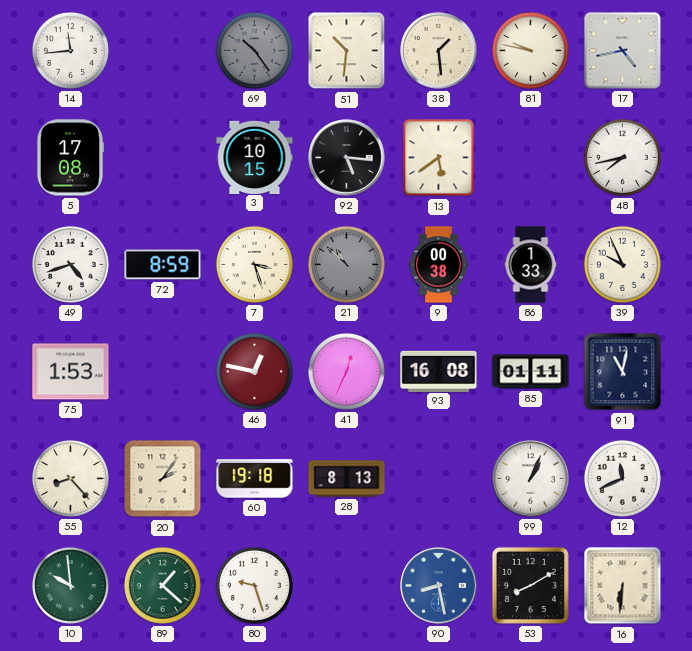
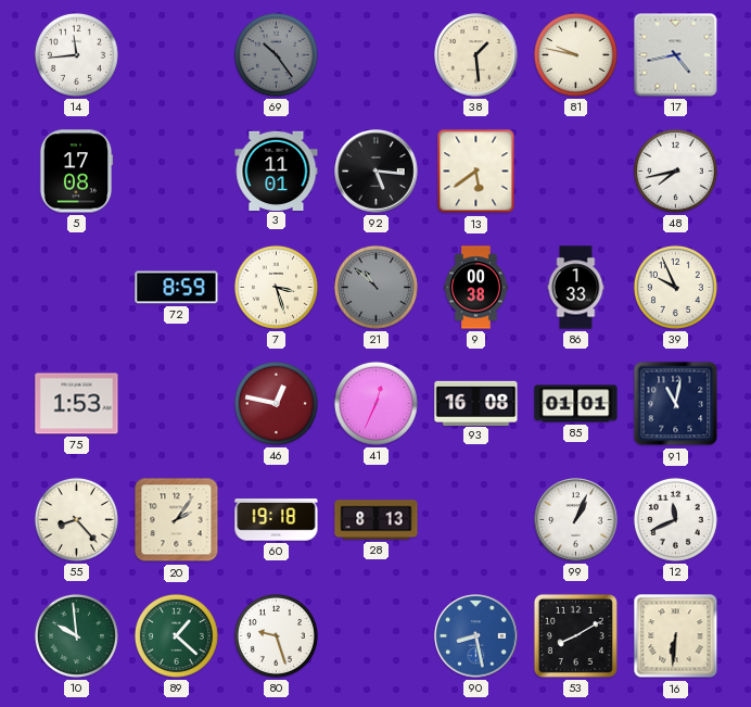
51: 10:31 -> none
3: 10:15 -> 11:01
49: 4:42 -> none
85: 01:11 -> 01:01
